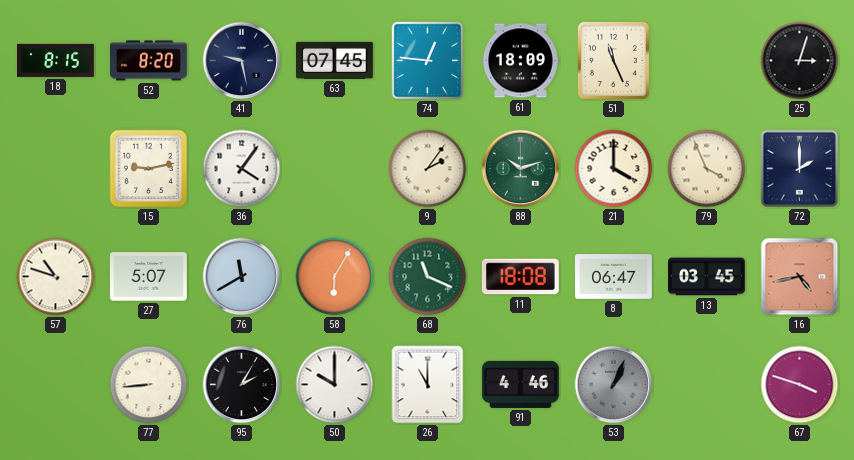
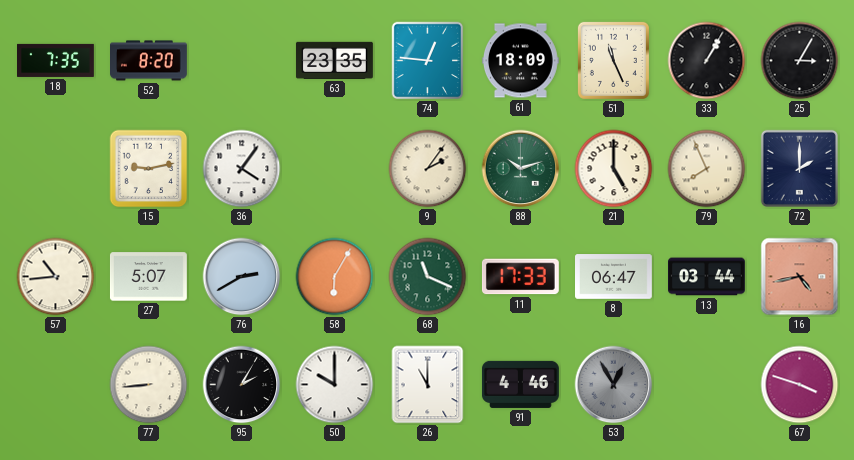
18: 8:15 -> 7:35
41: 9:28 -> none
63: 07:45 -> 23:35
33: none -> 1:05
25: 3:03 -> 3:05
21: 4:00 -> 5:00
79: 3:56 -> 7:56
57: 10:48 -> 10:44
76: 11:40 -> 2:40
11: 18:08 -> 17:33
13: 03:45 -> 03:44
53: 1:04 -> 12:55
